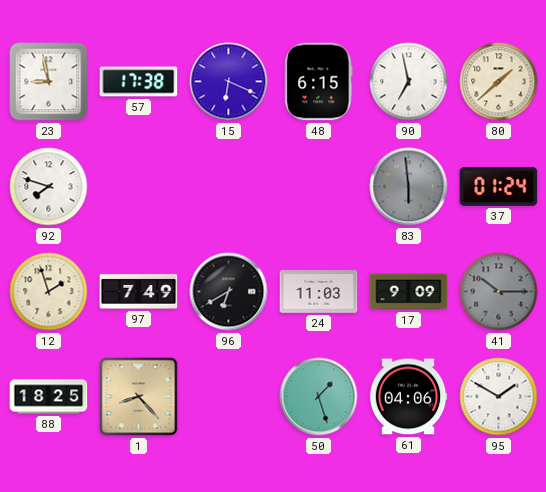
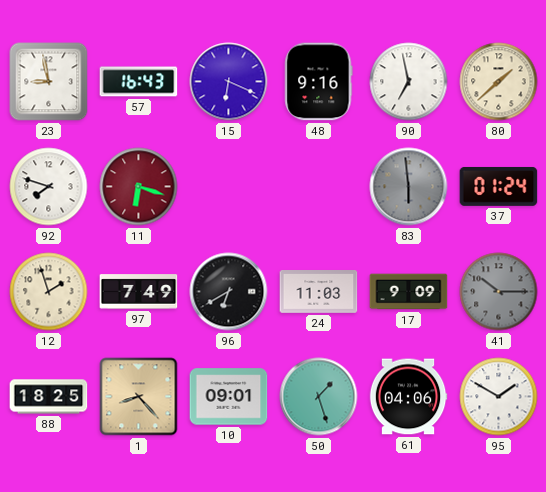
57: 17:38 -> 16:43
48: 6:15 -> 9:16
11: none -> 6:18
10: none -> 09:01
